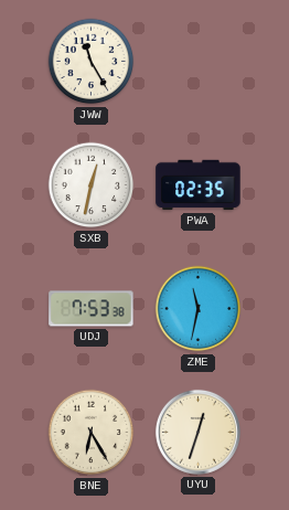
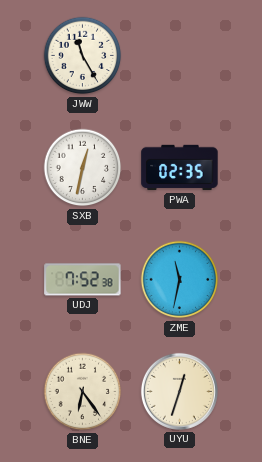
UDJ: 7:53 -> 7:52
BNE: 6:25 -> 6:24
